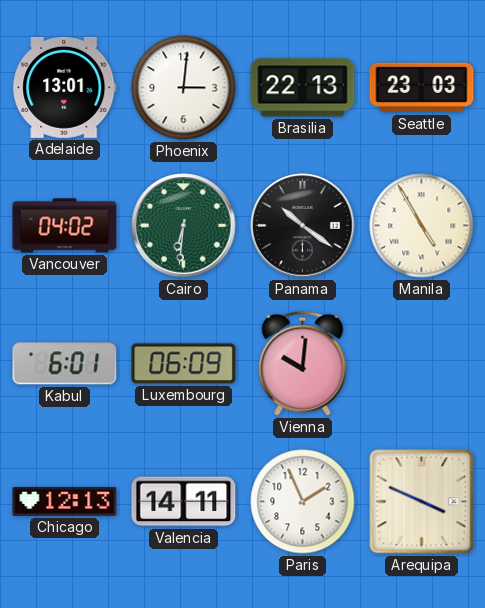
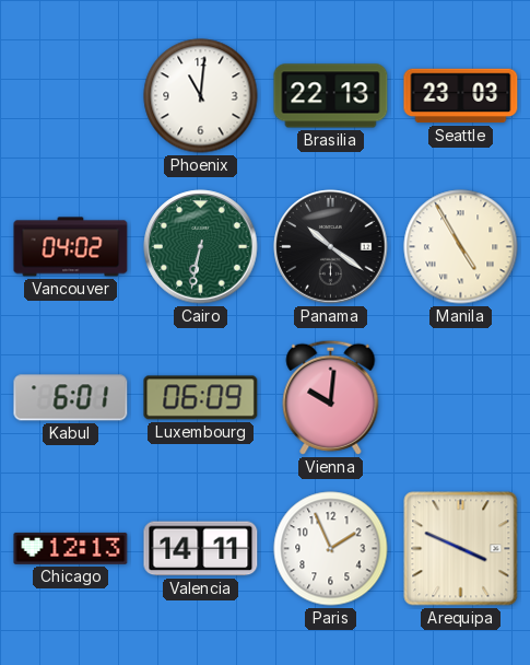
Adelaide: 13:01 -> none
Phoenix: 3:01 -> 11:01
Cairo: 6:31 -> 6:32
